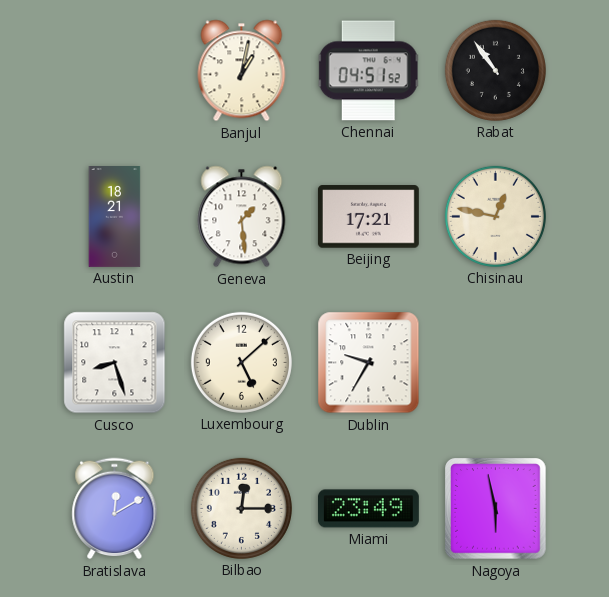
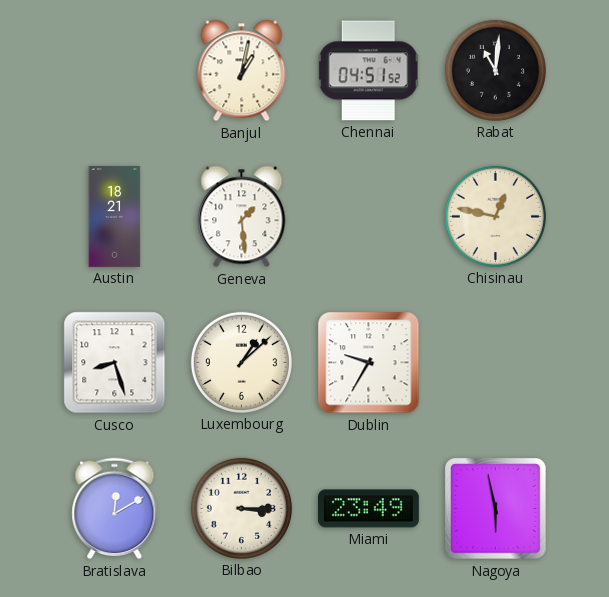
Rabat: 10:54 -> 11:01
Beijing: 17:21 -> none
Luxembourg: 5:08 -> 1:08
Bilbao: 12:15 -> 3:15
